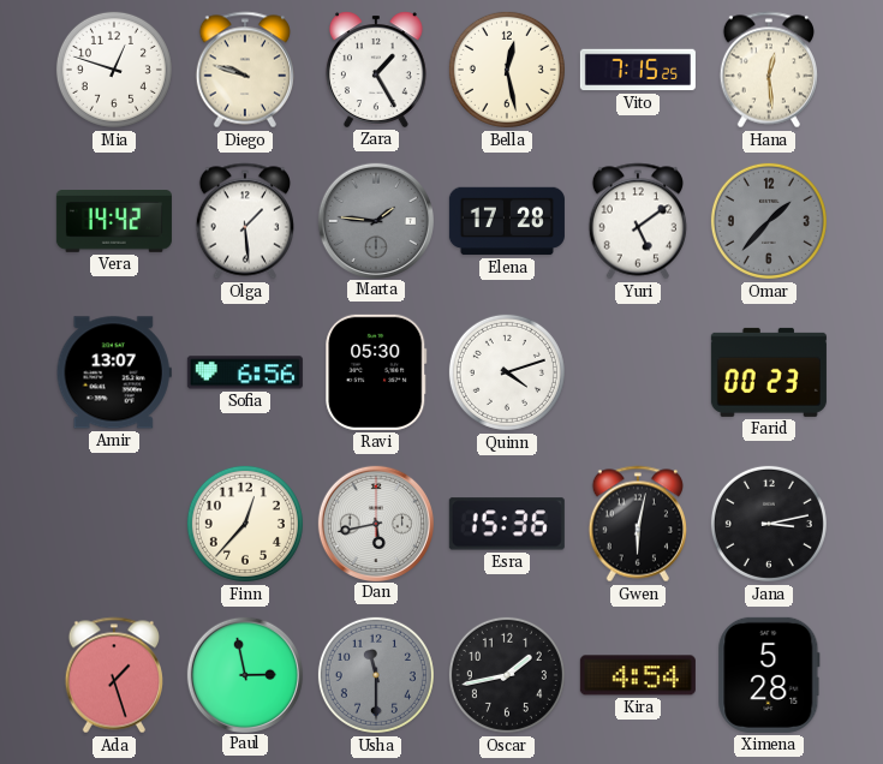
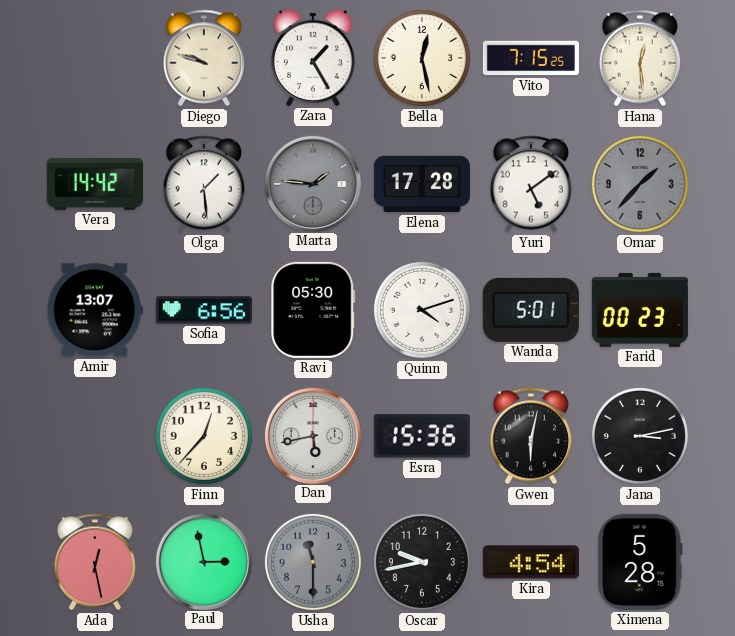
Mia: 12:48 -> none
Wanda: none -> 5:01
Ada: 1:27 -> 12:28
Oscar: 1:43 -> 9:43
